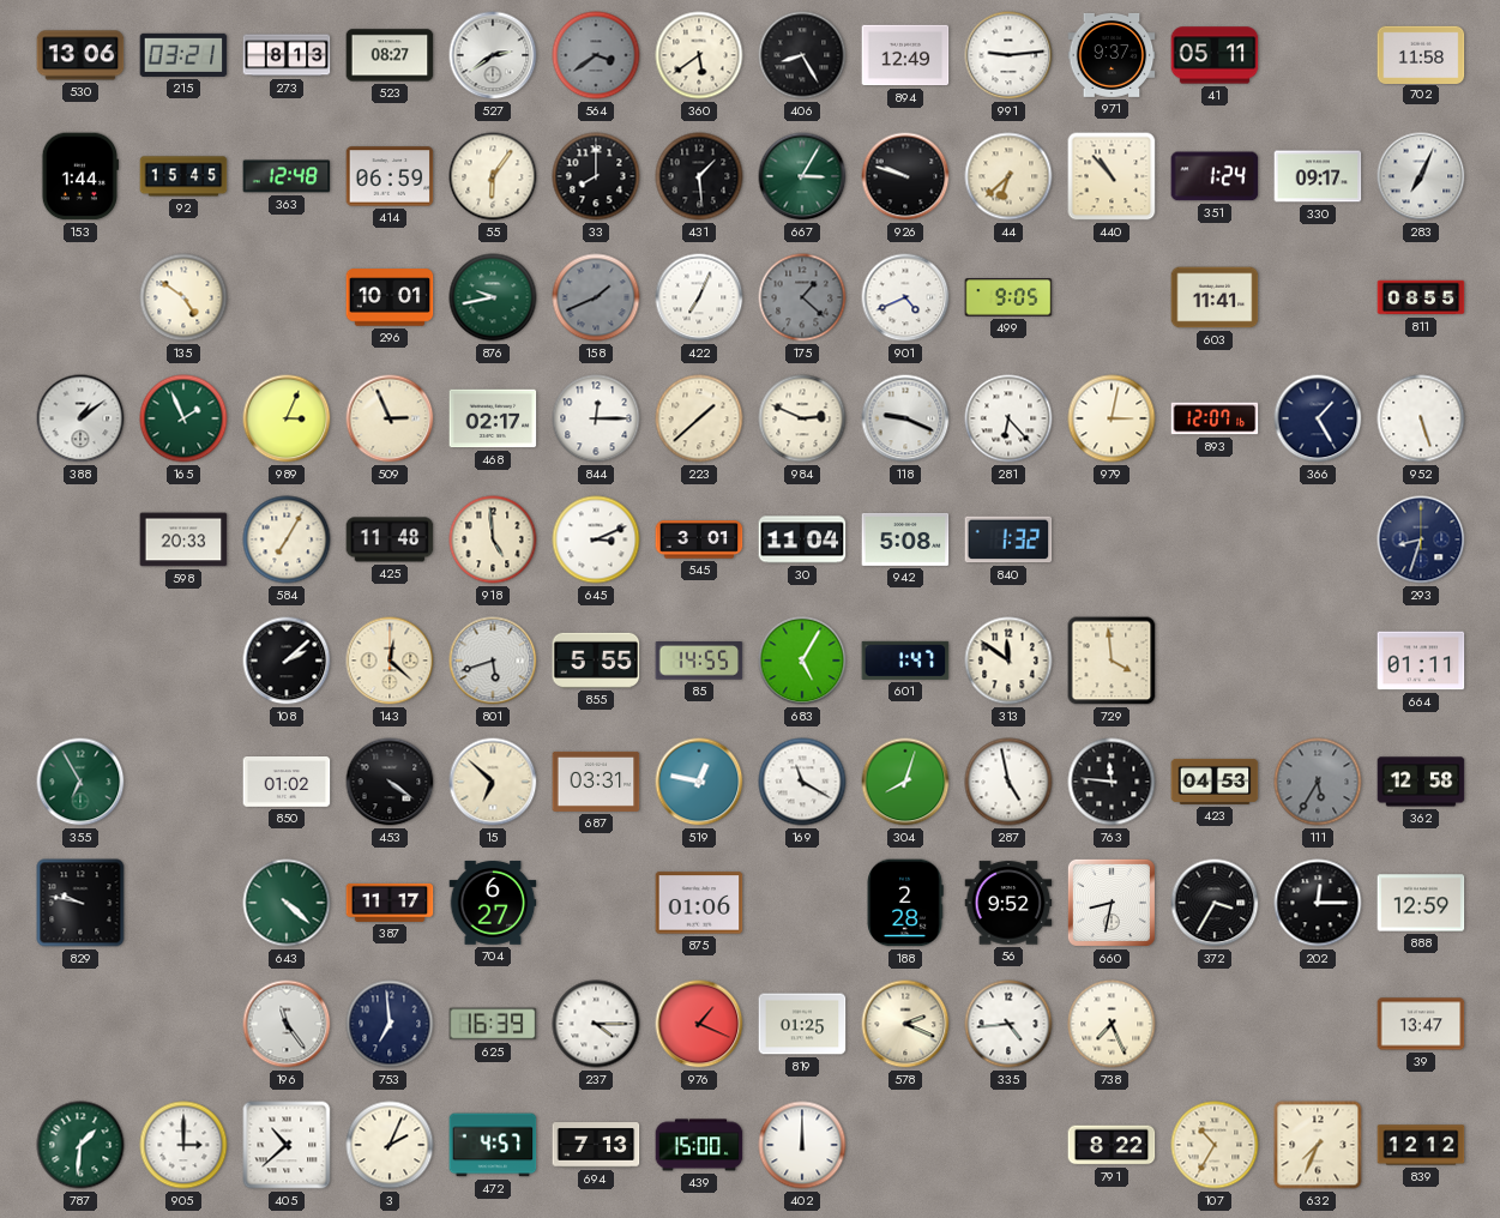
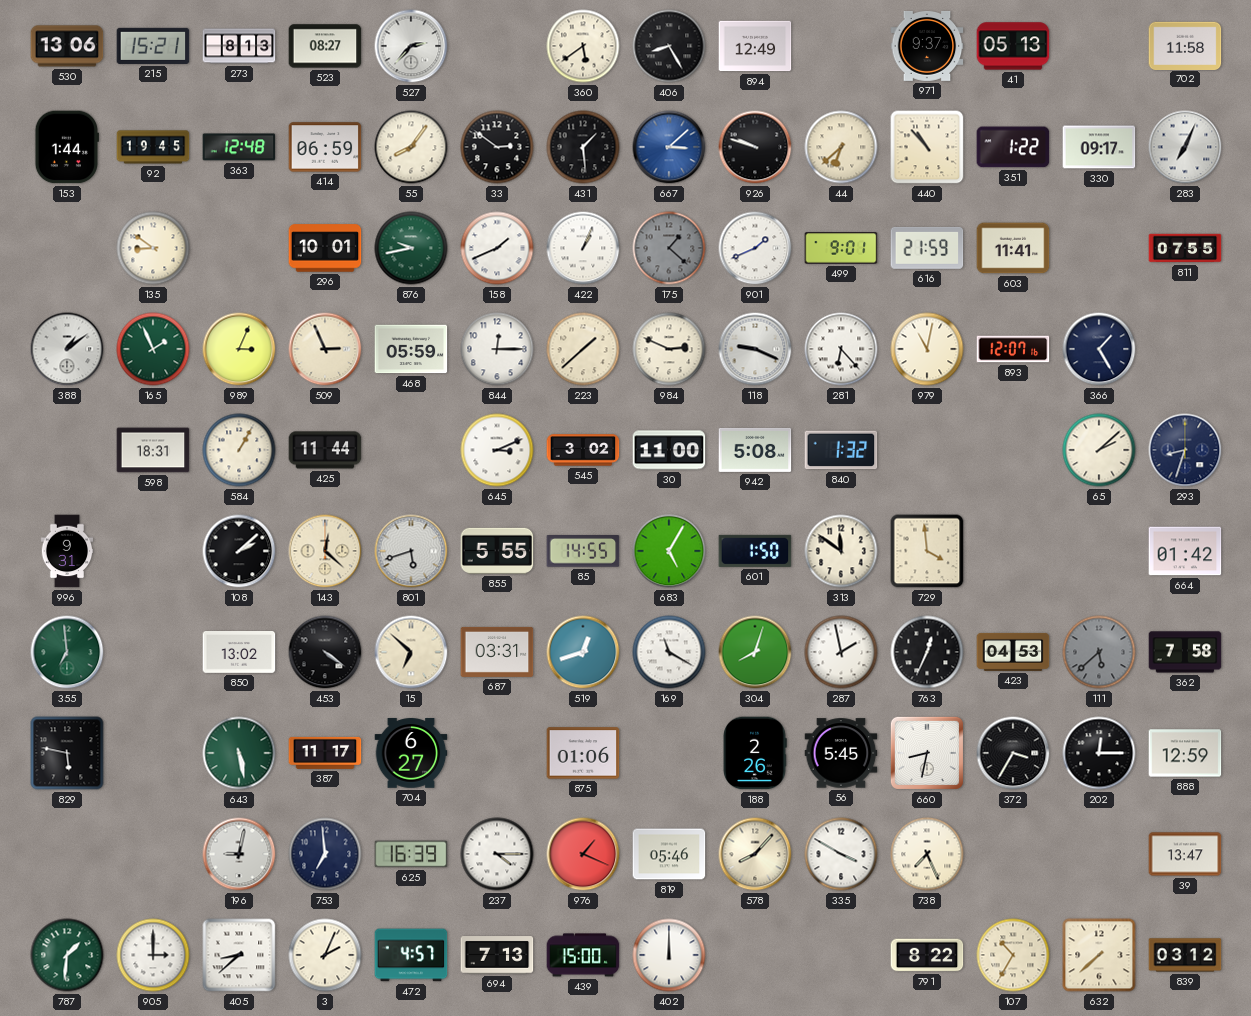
215: 03:21 -> 15:21
527: 2:39 -> 2:37
564: 3:39 -> none
991: 9:14 -> none
41: 05:11 -> 05:13
92: 15:45 -> 19:45
55: 6:06 -> 8:06
33: 8:00 -> 2:51
667: 3:05 -> 3:08
667 dial: green -> blue
351: 1:24 -> 1:22
135: 4:51 -> 8:51
158 dial: grey -> white
422: 7:04 -> 1:04
901: 4:41 -> 1:41
499: 9:05 -> 9:01
616: none -> 21:59
811: 08:55 -> 07:55
468: 02:17 -> 05:59
979: 3:02 -> 11:02
952: 5:27 -> none
598: 20:33 -> 18:31
584: 7:05 -> 1:05
425: 11:48 -> 11:44
918: 4:59 -> none
545: 3:01 -> 3:02
30: 11:04 -> 11:00
65: none -> 2:08
996: none -> 9:31
601: 1:47 -> 1:50
664: 01:11 -> 01:42
355: 6:55 -> 6:59
850: 01:02 -> 13:02
519: 12:47 -> 12:42
287: 4:58 -> 1:58
763: 11:46 -> 12:34
111: 5:35 -> 5:38
362: 12:58 -> 7:58
829: 9:47 -> 5:47
643: 4:22 -> 5:28
188: 2:28 -> 2:26
56: 9:52 -> 5:45
196: 11:24 -> 9:02
819: 01:25 -> 05:46
578: 2:19 -> 8:07
335: 4:44 -> 3:50
405: 10:38 -> 8:38
632: 7:34 -> 7:38
839: 12:12 -> 03:12
